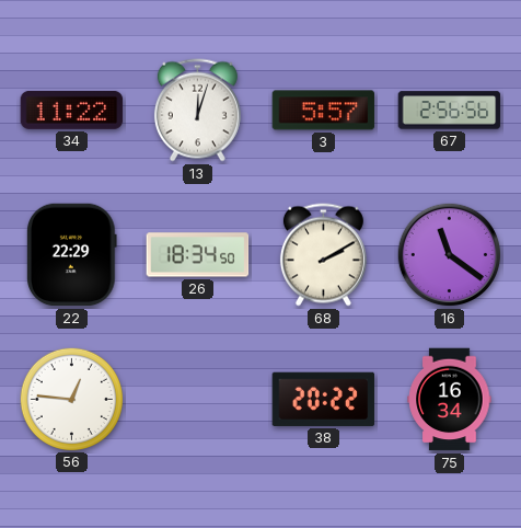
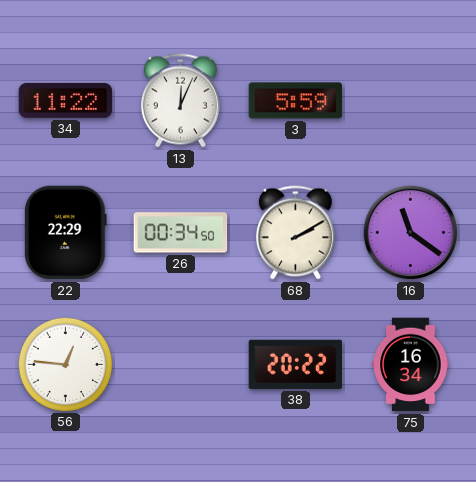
13: 12:03 -> 12:04
3: 5:57 -> 5:59
67: 2:56 -> none
26: 18:34 -> 00:34
